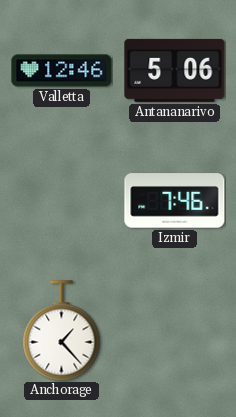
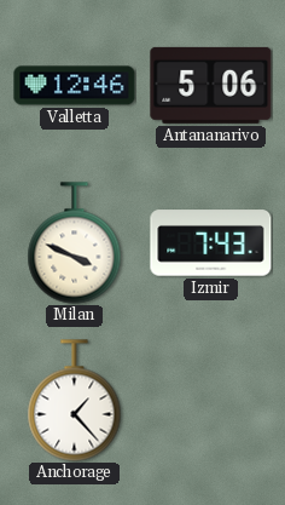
Milan: none -> 3:49
Izmir: 7:46 -> 7:43
